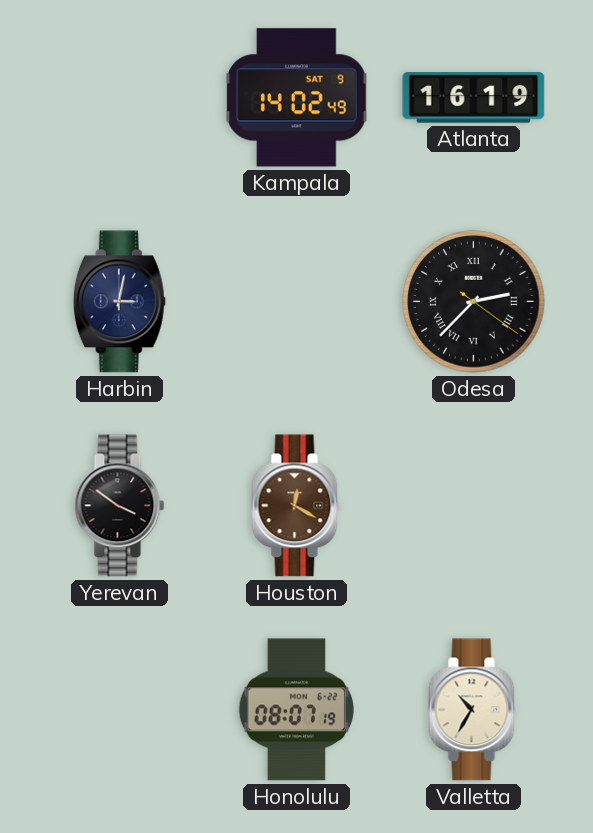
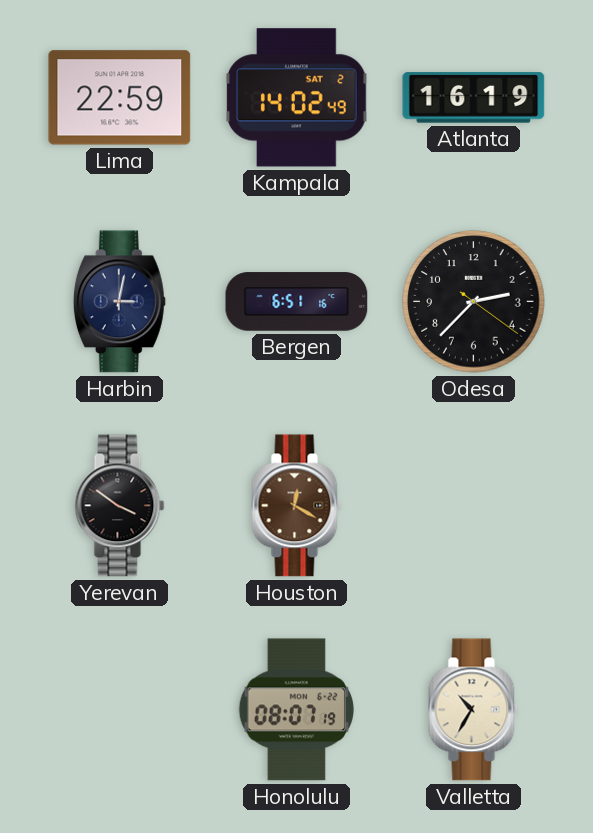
Lima: none -> 22:59
Kampala date: SAT 9 -> SAT 2
Bergen: none -> 6:51
Odesa numerals: Roman -> Arabic
